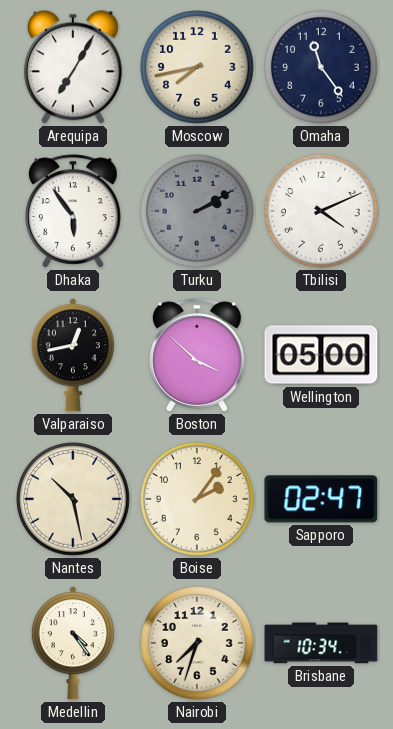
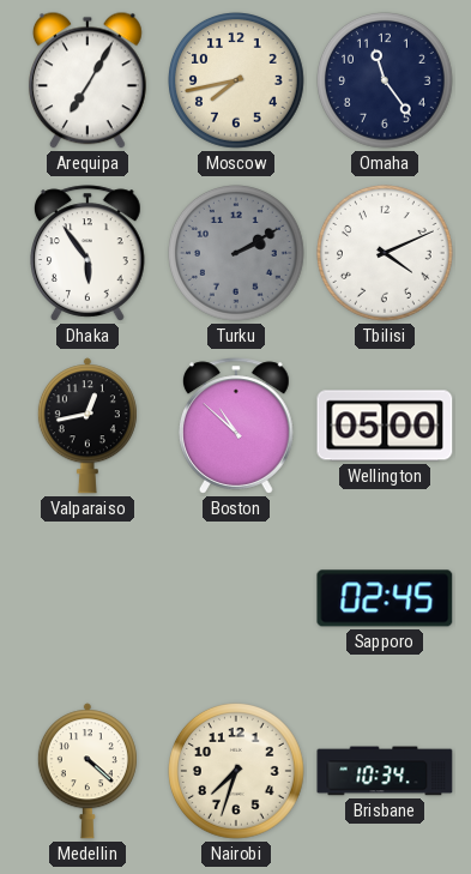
Boston: 3:52 -> 10:52
Nantes: 10:28 -> none
Boise: 2:06 -> none
Sapporo: 02:47 -> 02:45
Medellin: 4:24 -> 4:22
